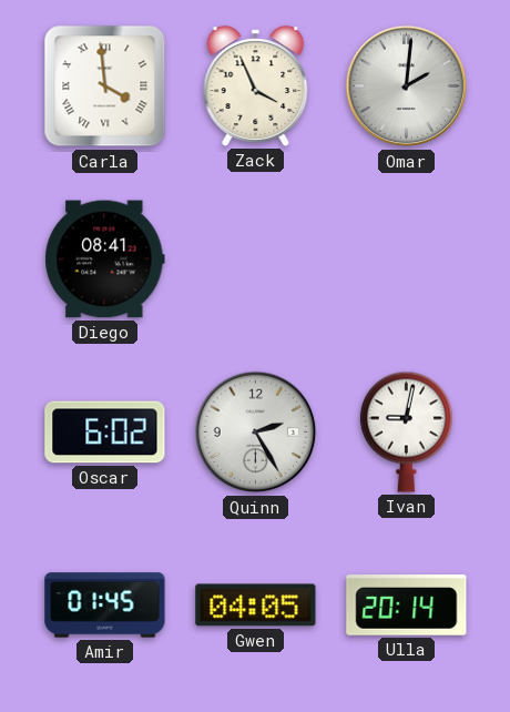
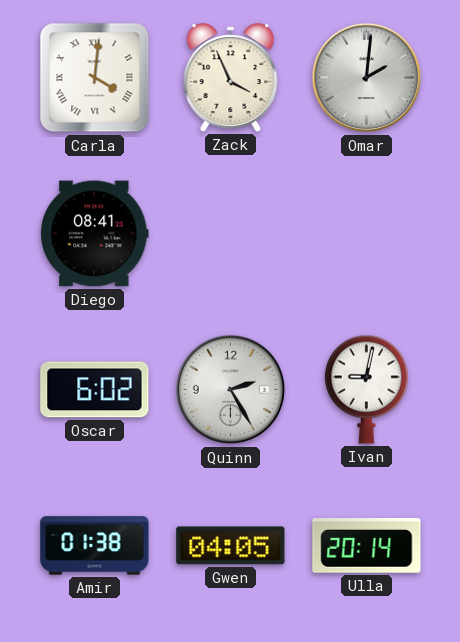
Carla: 3:59 -> 4:01
Amir: 01:45 -> 01:38
